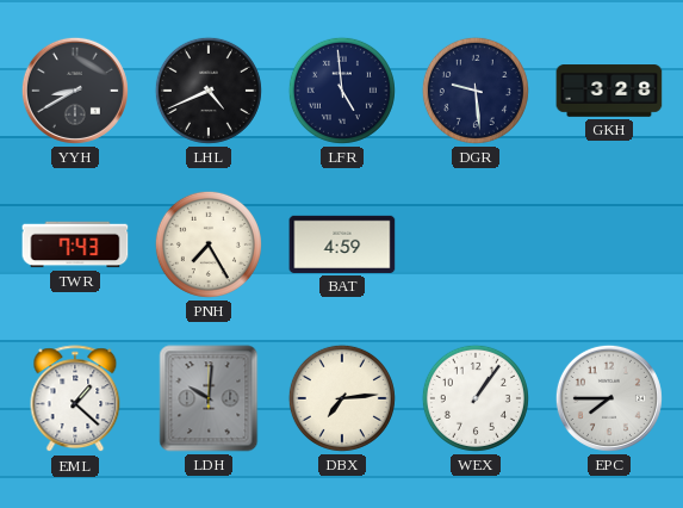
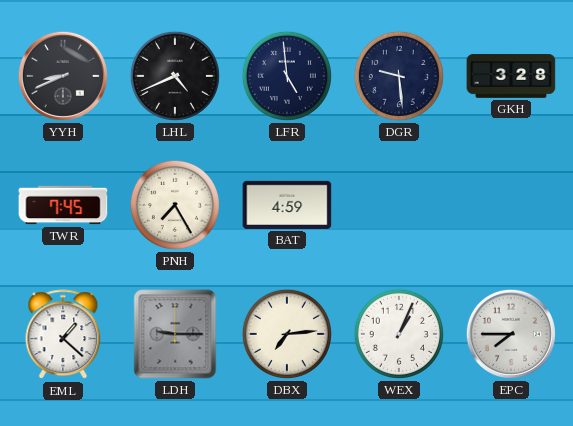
YYH: 8:40 -> 8:41
TWR: 7:43 -> 7:45
LDH: 10:01 -> 9:15
WEX: 1:06 -> 1:04
